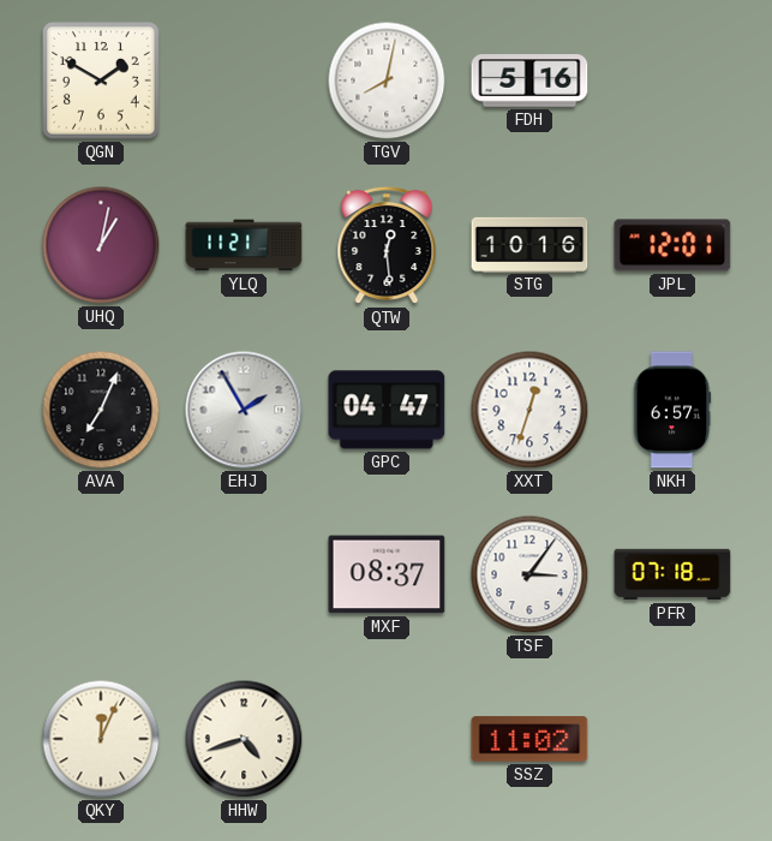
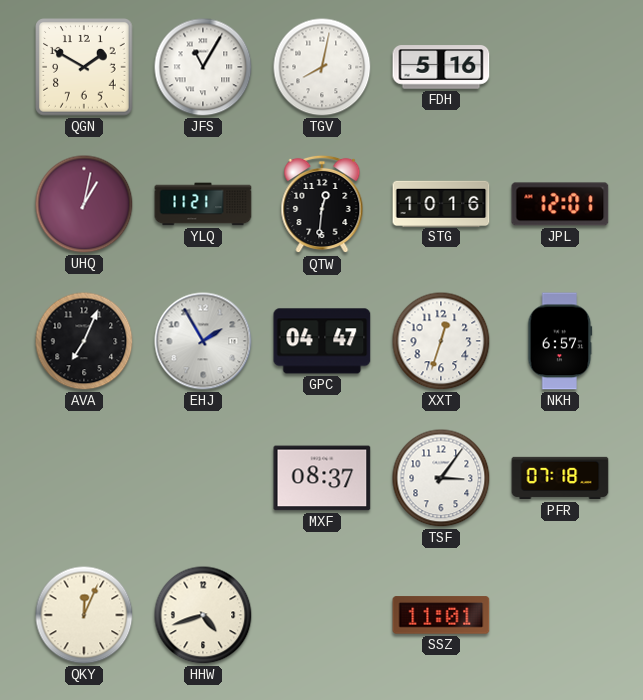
JFS: none -> 11:05
QTW: 12:29 -> 12:31
SSZ: 11:02 -> 11:01
